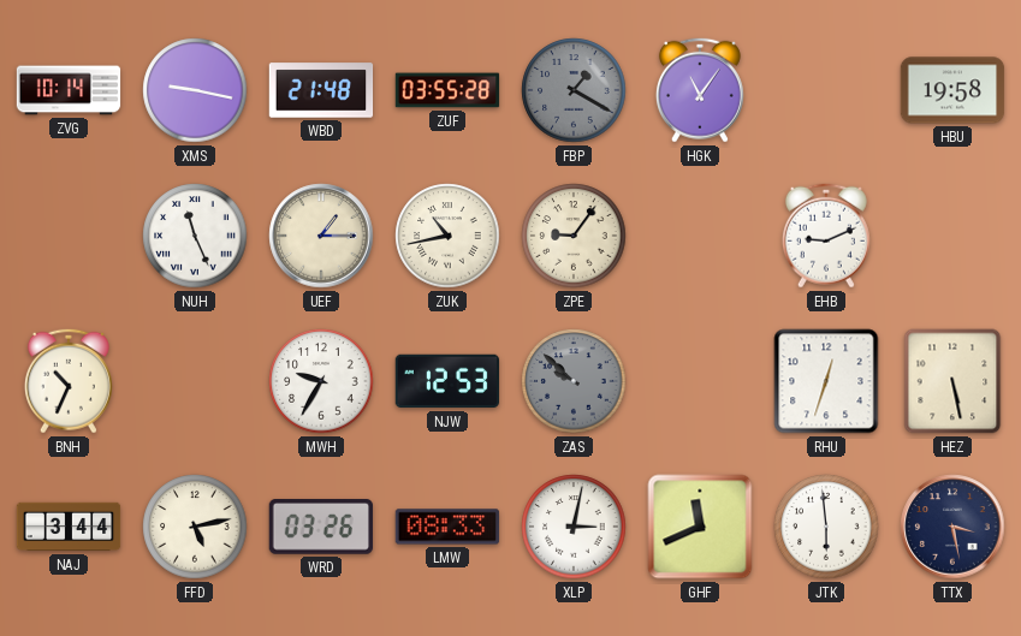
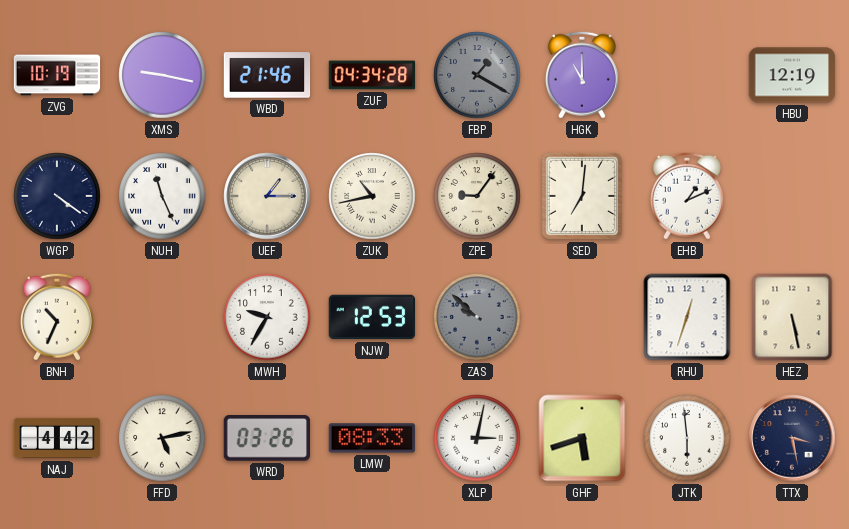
ZVG: 10:14 -> 10:19
WBD: 21:48 -> 21:46
ZUF: 03:55 -> 04:34
HGK: 11:06 -> 11:00
HBU: 19:58 -> 12:19
WGP: none -> 4:21
SED: none -> 7:01
EHB: 9:11 -> 1:11
NAJ: 3:44 -> 4:42
GHF: 11:41 -> 5:42
